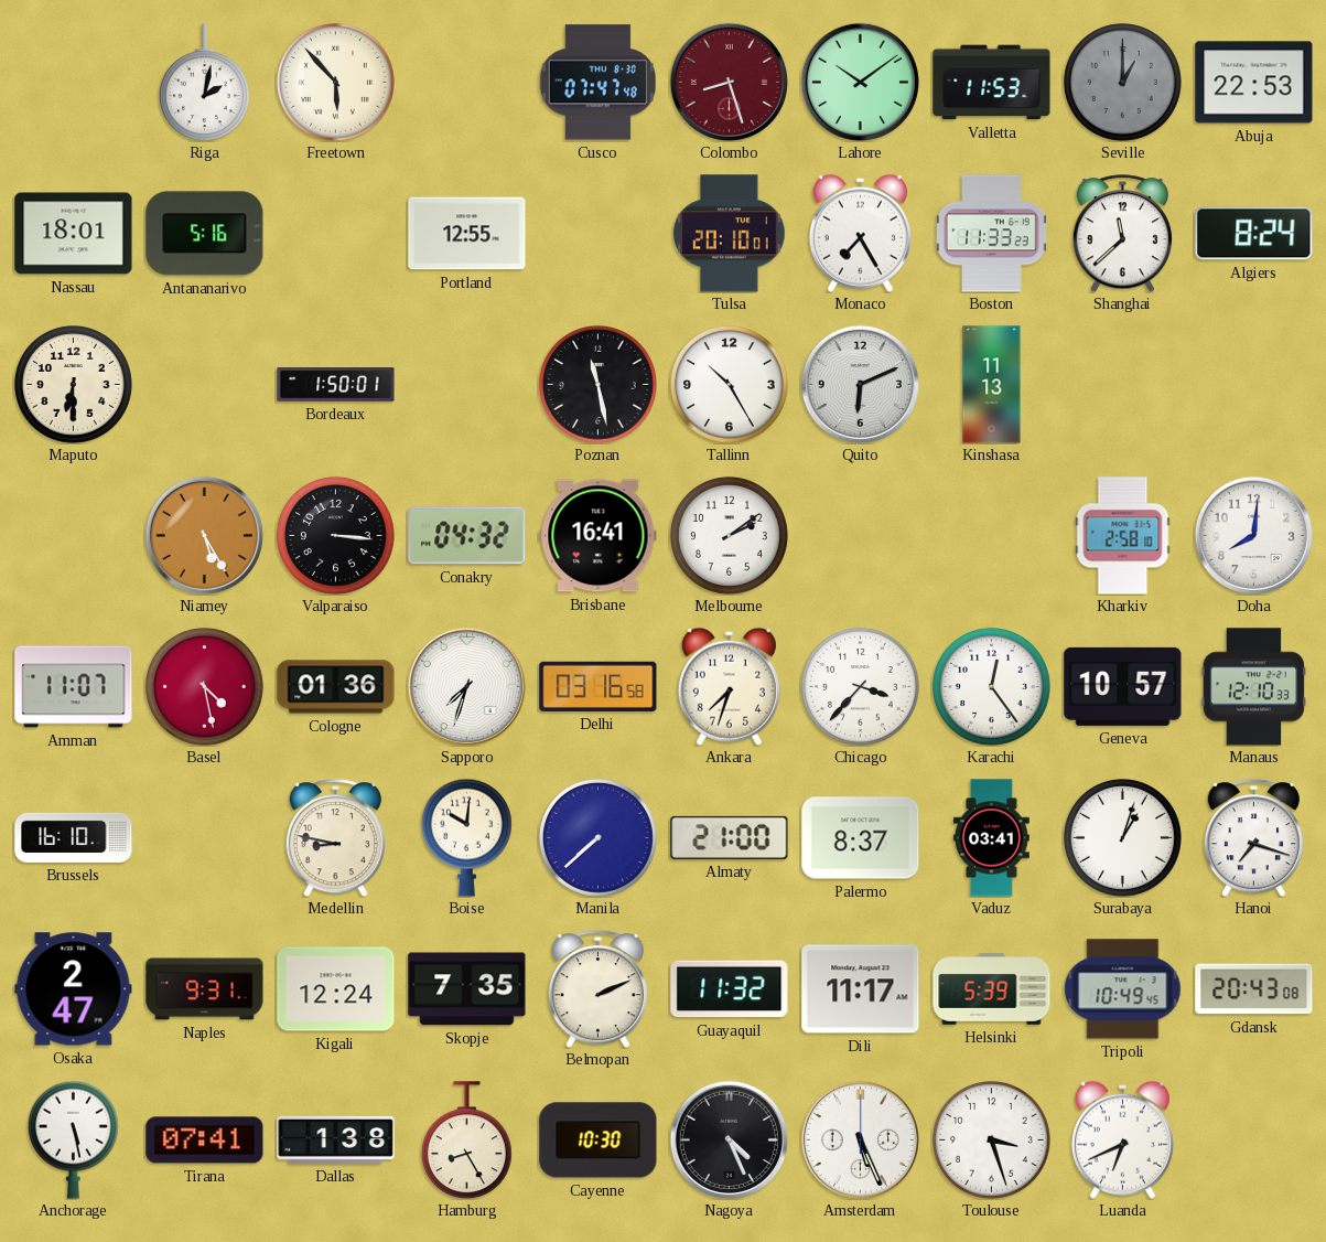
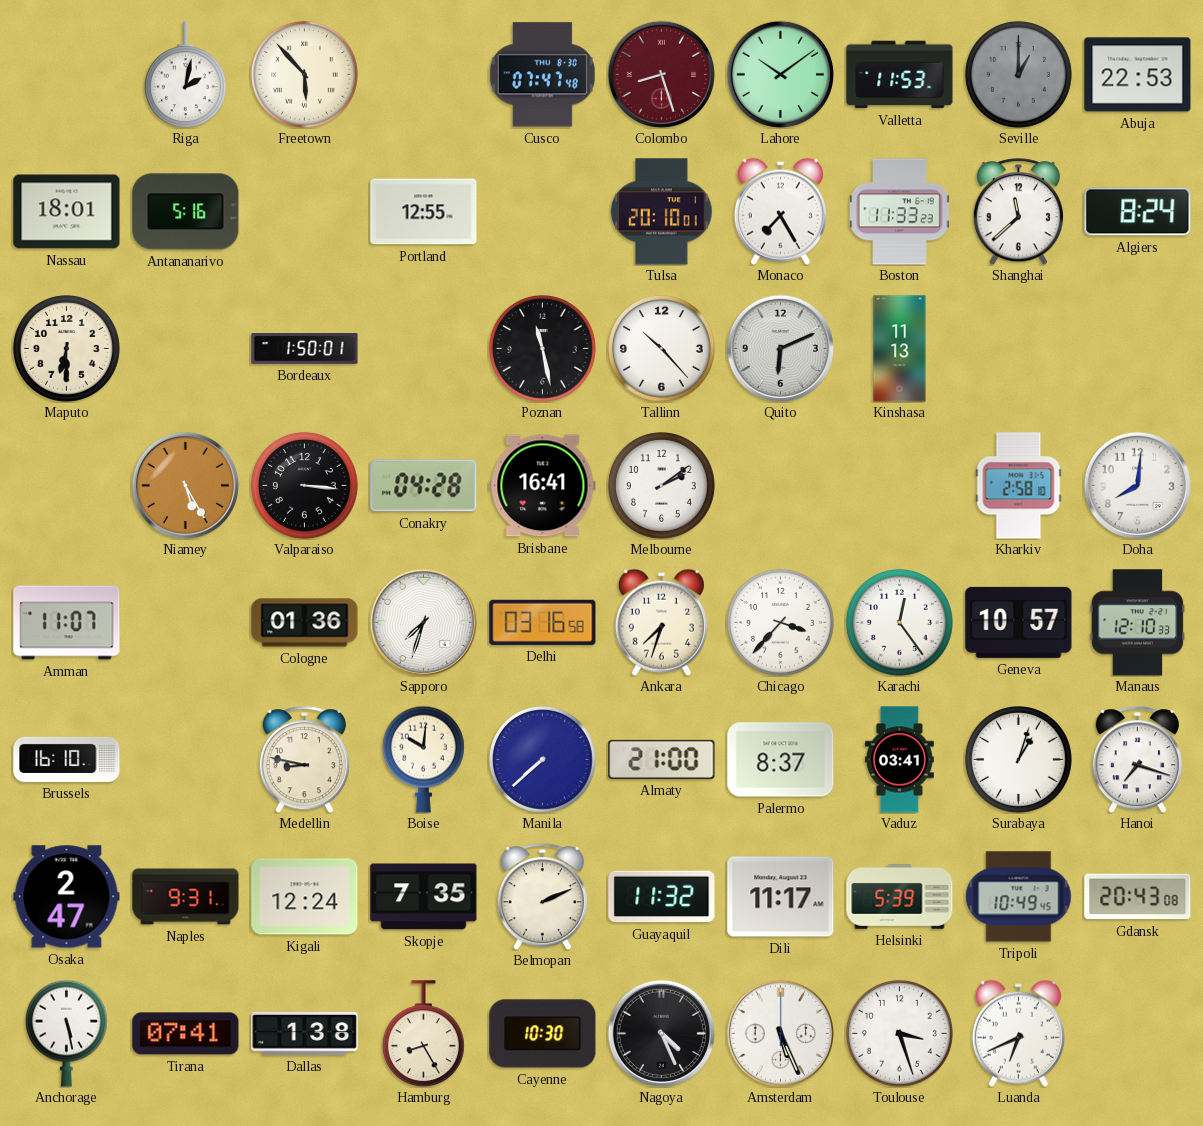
Tallinn: 10:25 -> 10:23
Conakry: 04:32 -> 04:28
Basel: 4:28 -> none
